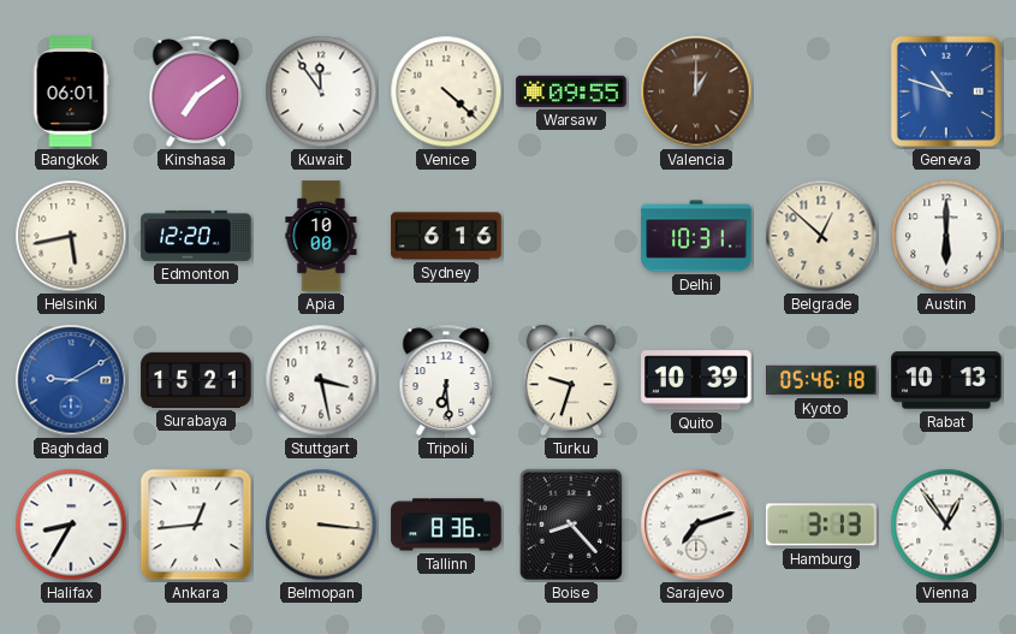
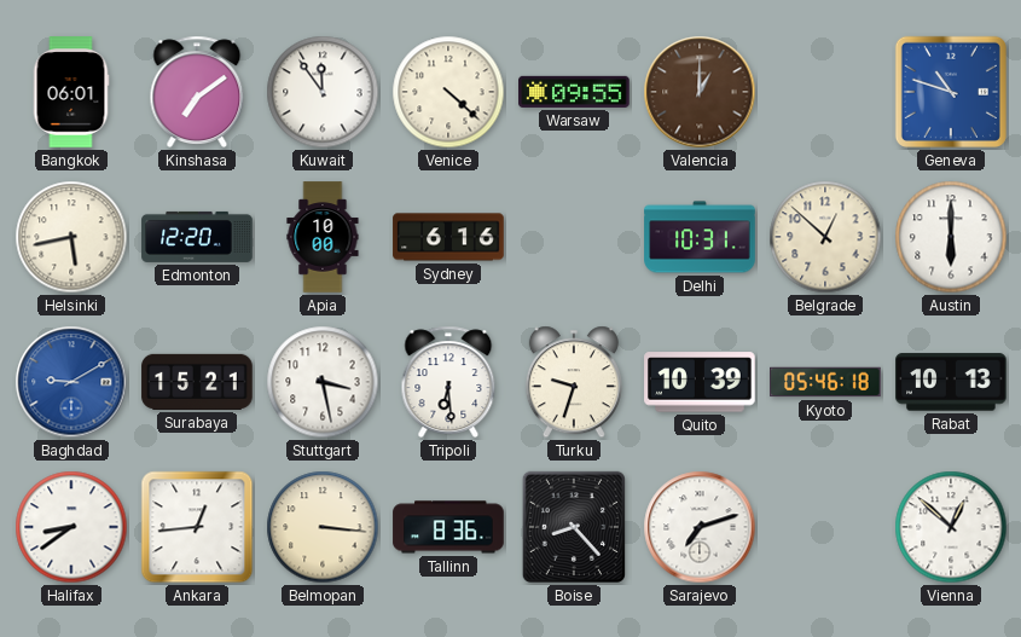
Halifax: 8:35 -> 8:39
Hamburg: 3:13 -> none
Vienna: 12:54 -> 12:52
